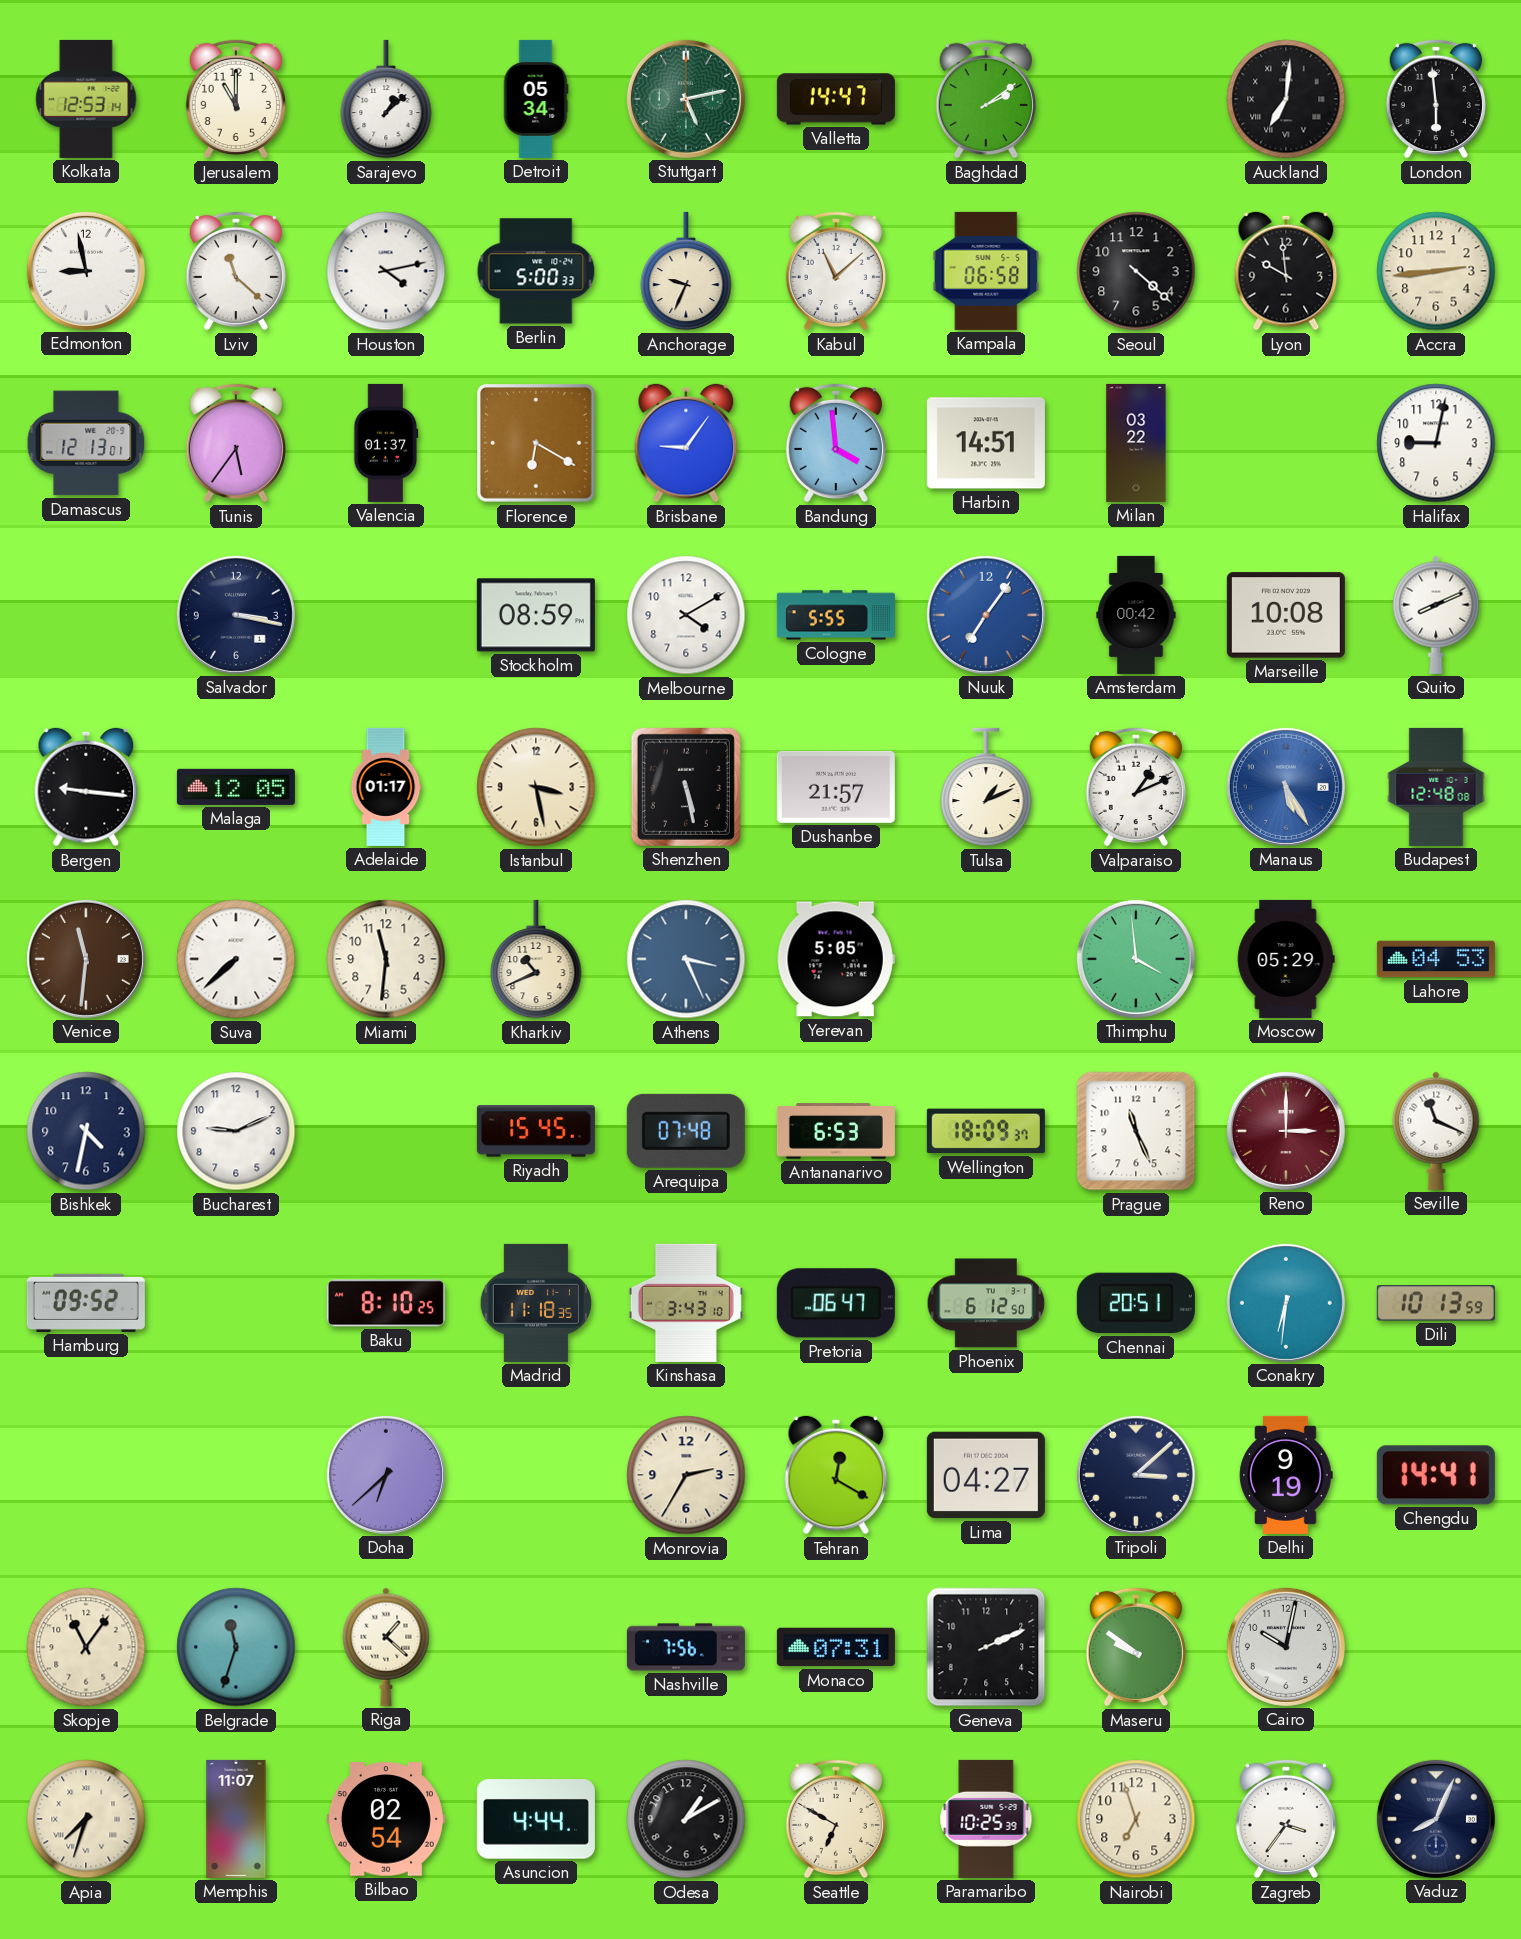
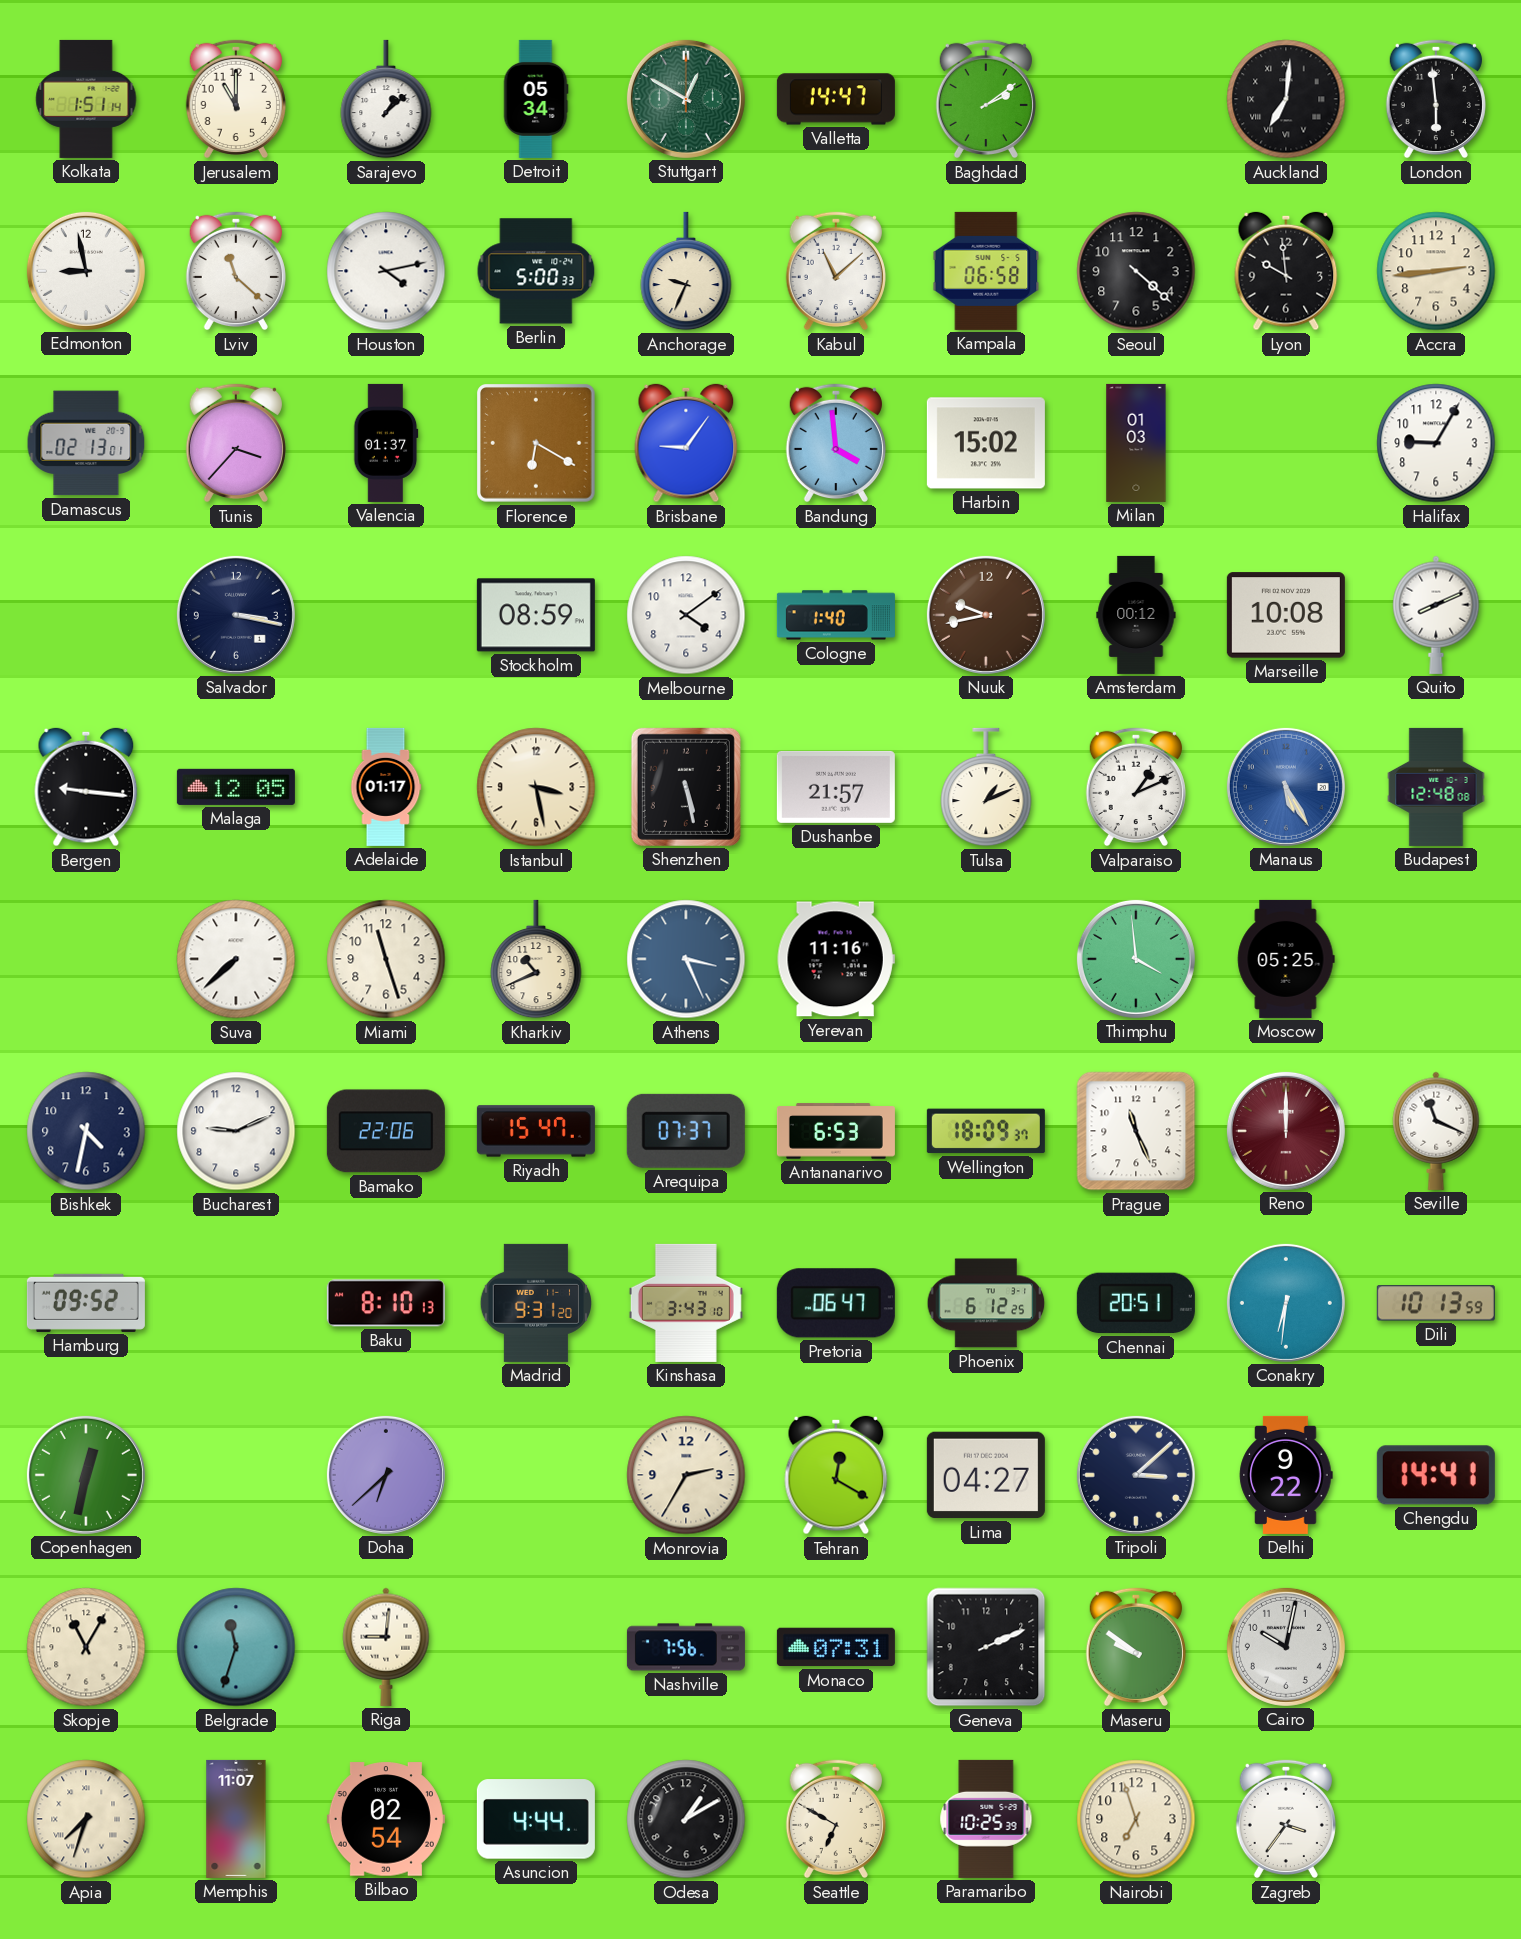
Kolkata: 12:53 -> 1:51
Stuttgart: 5:13 -> 12:50
Damascus: 12:13 -> 02:13
Tunis: 5:36 -> 3:37
Harbin: 14:51 -> 15:02
Milan: 03:22 -> 01:03
Halifax: 9:02 -> 9:05
Melbourne: 4:10 -> 4:09
Cologne: 5:55 -> 1:40
Nuuk: 7:06 -> 9:43
Nuuk dial: blue -> brown
Amsterdam: 00:42 -> 00:12
Venice: 11:31 -> none
Miami: 11:31 -> 11:27
Yerevan: 5:05 -> 11:16
Moscow: 05:29 -> 05:25
Lahore: 04:53 -> none
Bamako: none -> 22:06
Riyadh: 15:45 -> 15:47
Arequipa: 07:48 -> 07:37
Reno: 3:00 -> 12:00
Baku: 8:10:25 -> 8:10:13
Madrid: 11:18 -> 9:31
Phoenix: 6:12:50 -> 6:12:25
Copenhagen: none -> 12:32
Delhi: 9:19 -> 9:22
Skopje: 11:06 -> 11:05
Riga: 1:22 -> 9:01
Vaduz: 8:04 -> none
